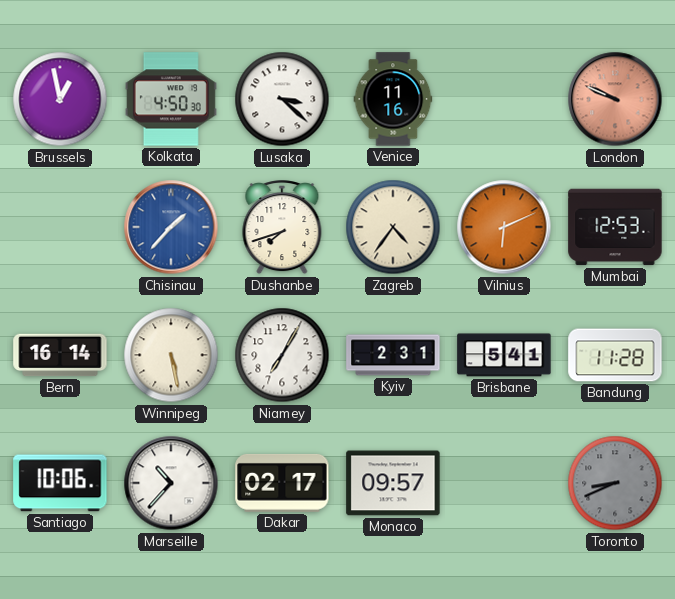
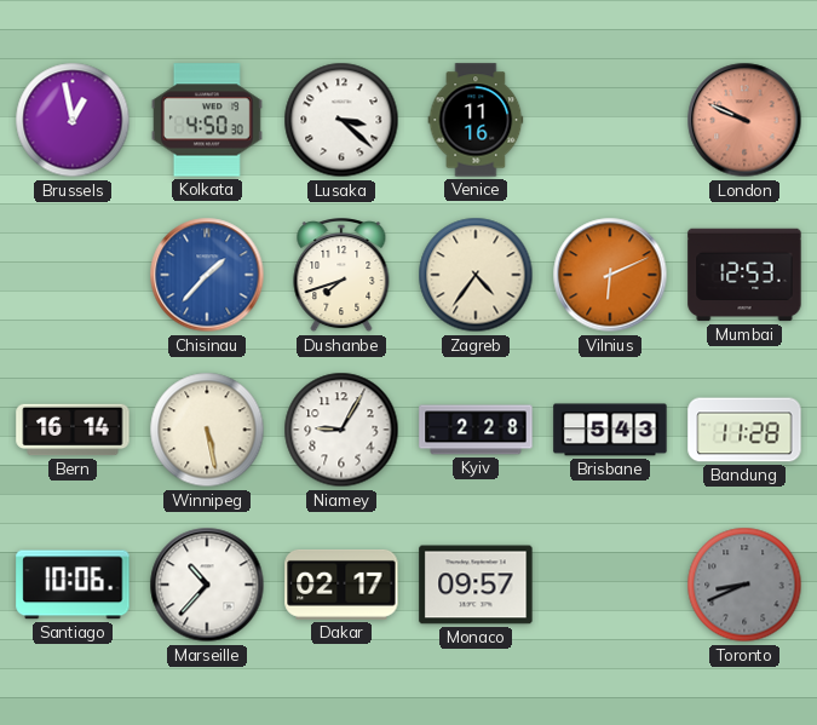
Niamey: 7:05 -> 9:05
Kyiv: 2:31 -> 2:28
Brisbane: 5:41 -> 5:43
